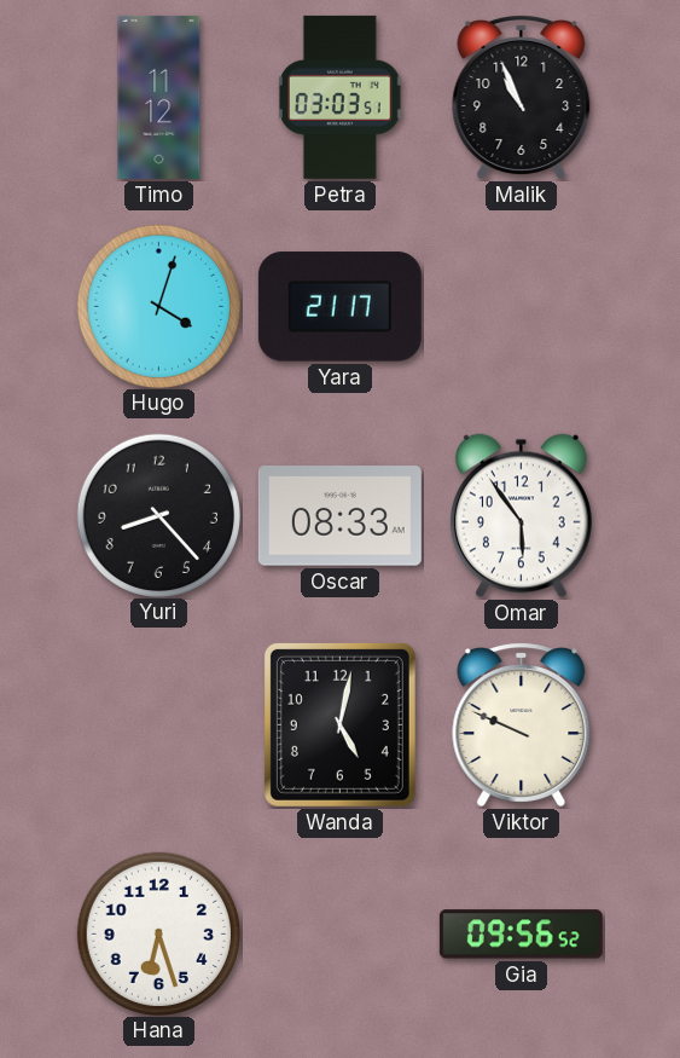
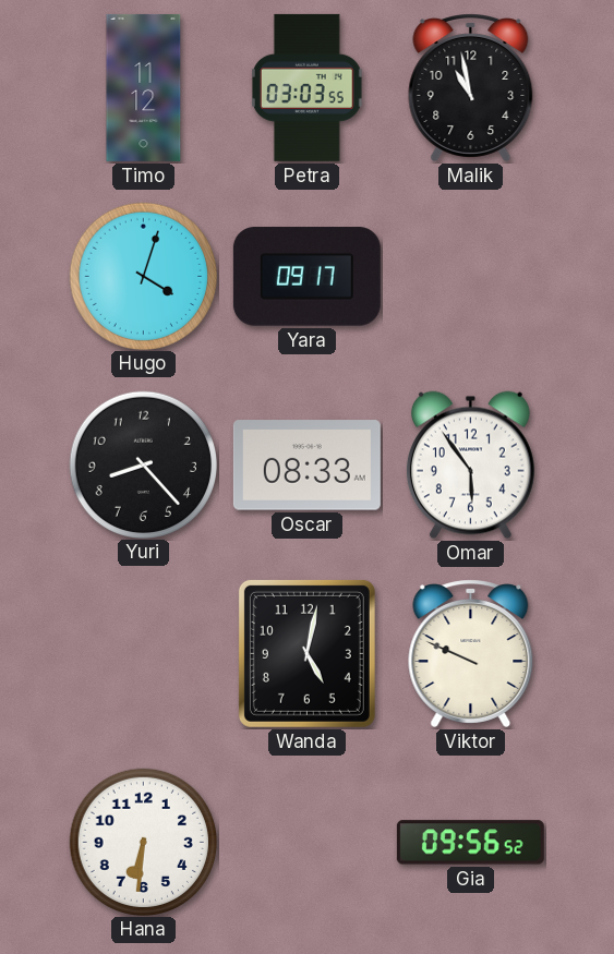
Petra: 03:03:51 -> 03:03:55
Malik: 10:56 -> 10:58
Yara: 21:17 -> 09:17
Hana: 6:27 -> 6:31
